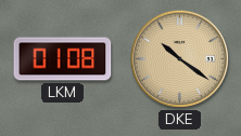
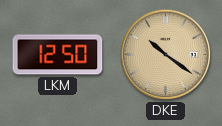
LKM: 01:08 -> 12:50
